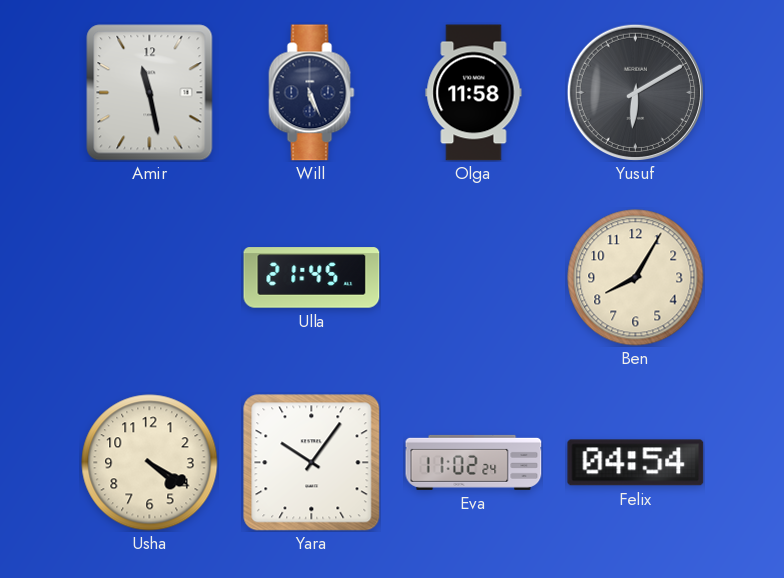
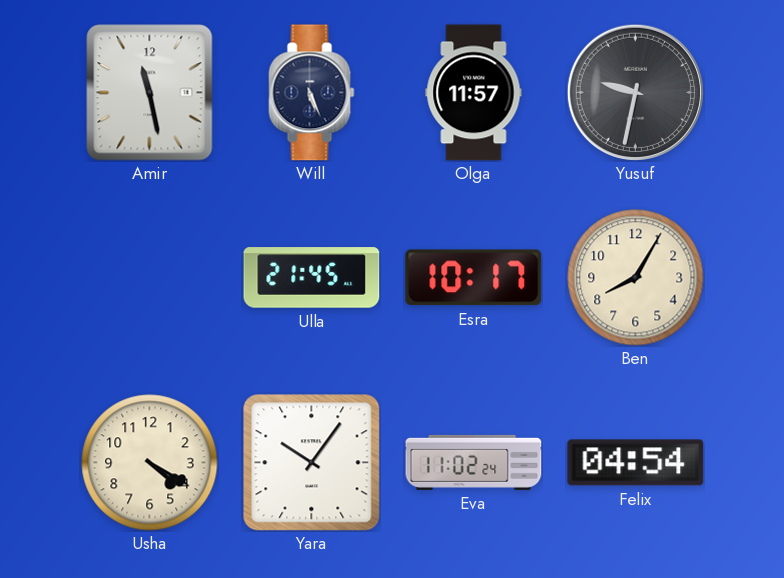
Olga: 11:58 -> 11:57
Yusuf: 6:10 -> 9:32
Esra: none -> 10:17
